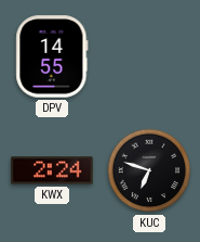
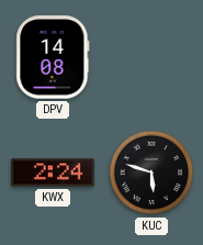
DPV: 14:55 -> 14:08
KUC: 6:48 -> 5:48
